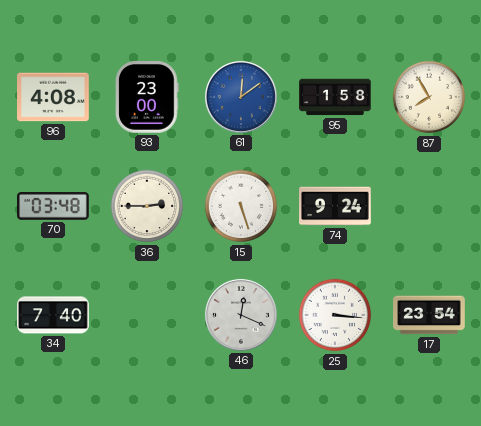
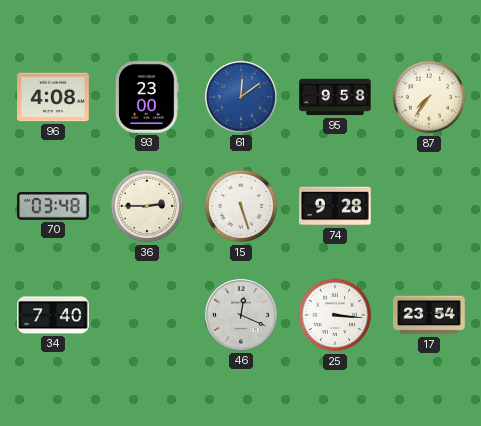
95: 1:58 -> 9:58
87: 7:55 -> 7:36
74: 9:24 -> 9:28
